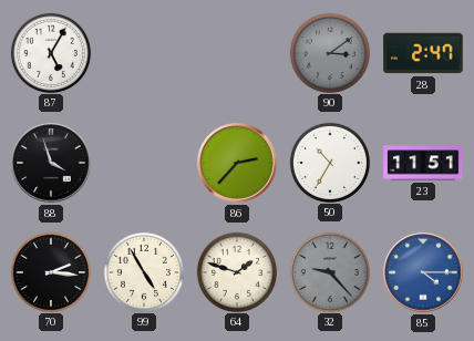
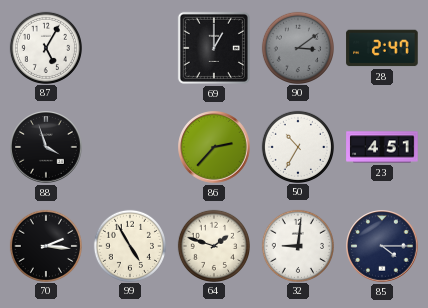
69: none -> 1:00
23: 11:51 -> 4:51
32: 9:23 -> 9:01
32 dial: grey -> white
85 dial: blue -> navy
